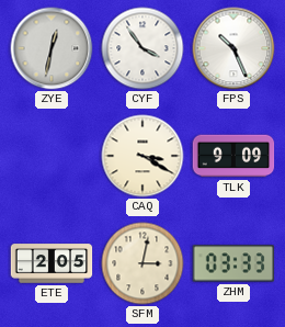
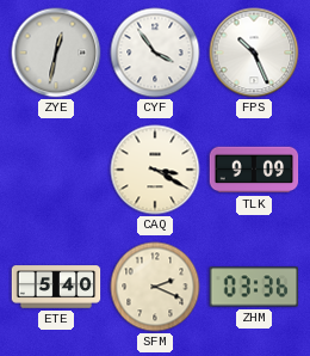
ETE: 2:05 -> 5:40
SFM: 3:02 -> 2:19
ZHM: 03:33 -> 03:36
